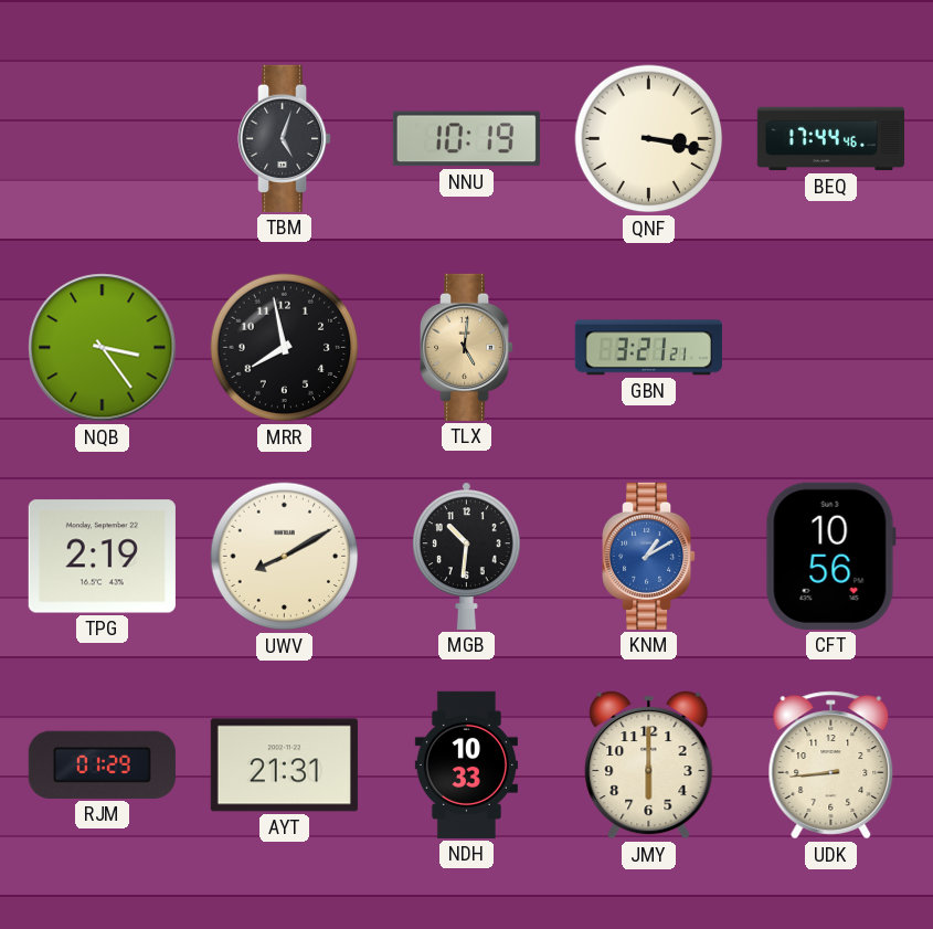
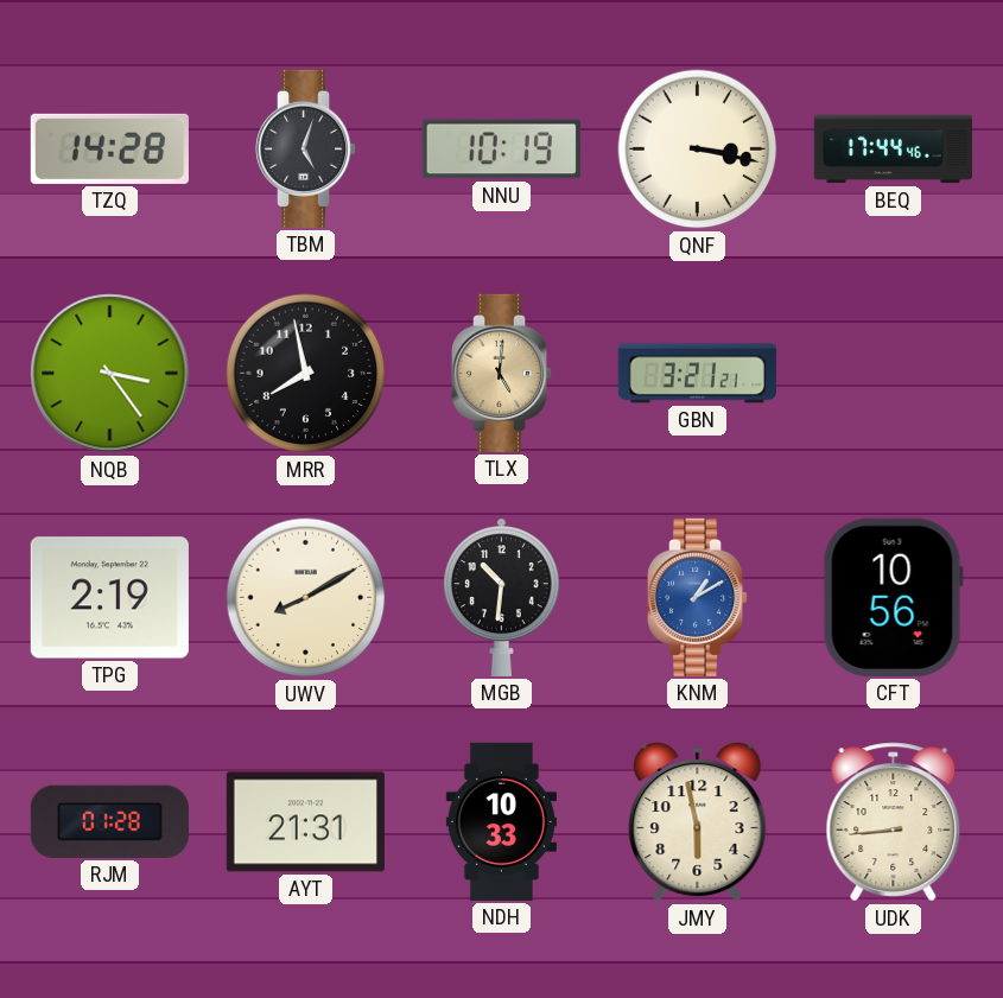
TZQ: none -> 14:28
RJM: 01:29 -> 01:28
JMY: 6:00 -> 5:58
